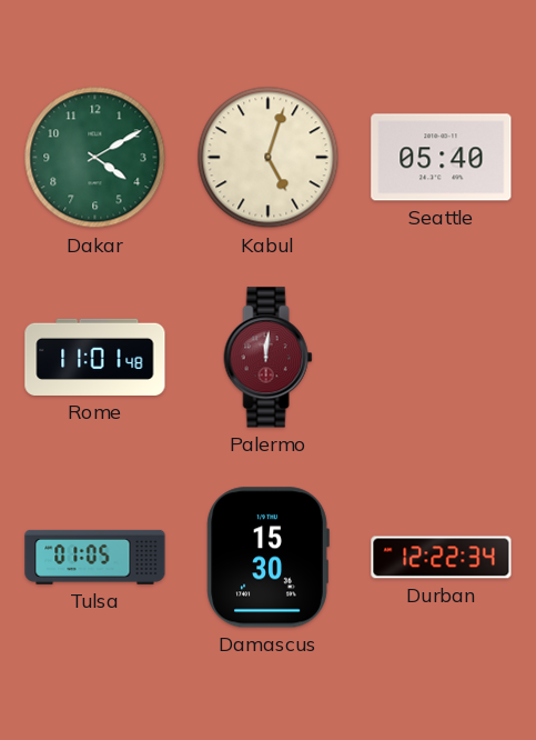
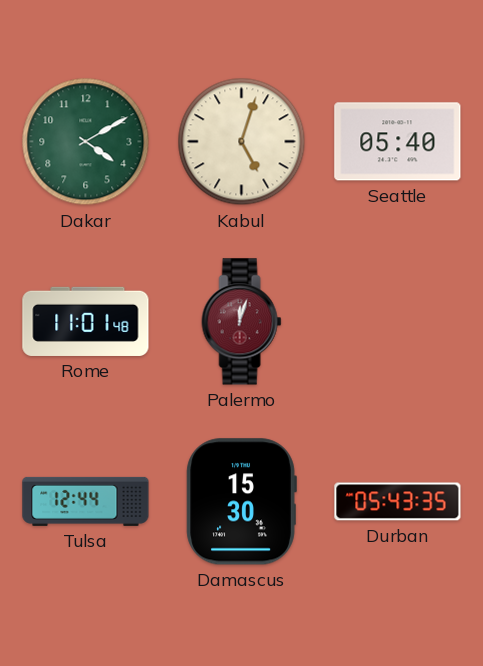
Palermo: 12:01 -> 12:03
Tulsa: 01:05 -> 12:44
Durban: 12:22 -> 05:43
